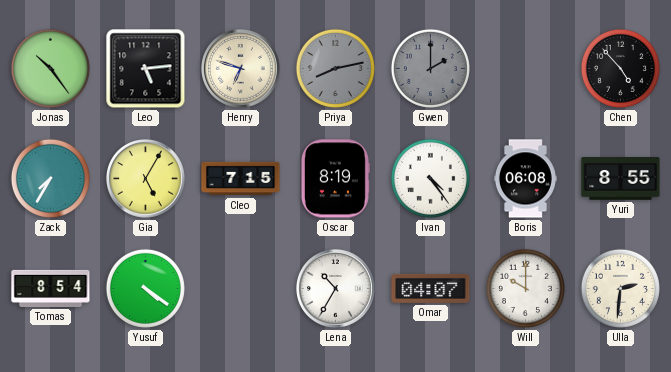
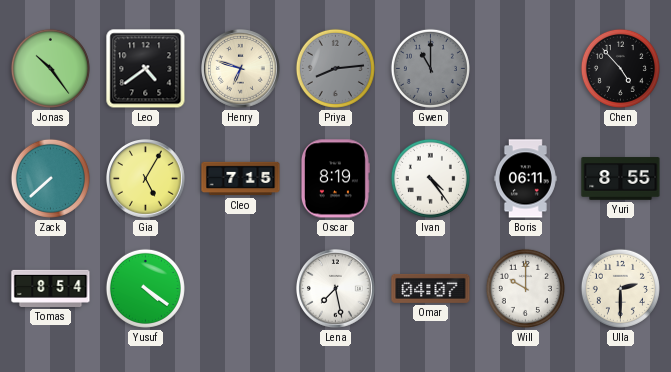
Leo: 5:14 -> 4:39
Priya: 8:13 -> 8:14
Gwen: 2:00 -> 11:00
Zack: 7:35 -> 7:38
Boris: 06:08 -> 06:11
Lena: 10:35 -> 7:28
Ulla: 2:31 -> 2:30
